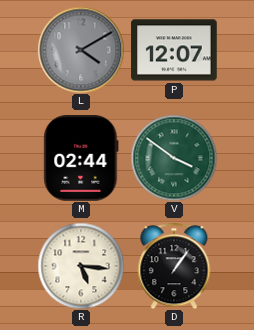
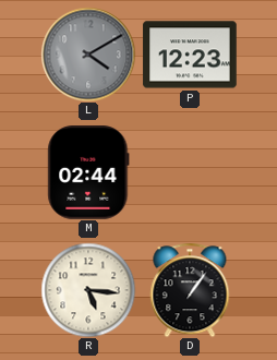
P: 12:07 -> 12:23
V: 3:51 -> none
